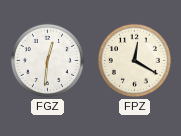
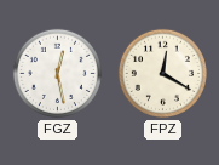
FGZ: 12:31 -> 12:28
